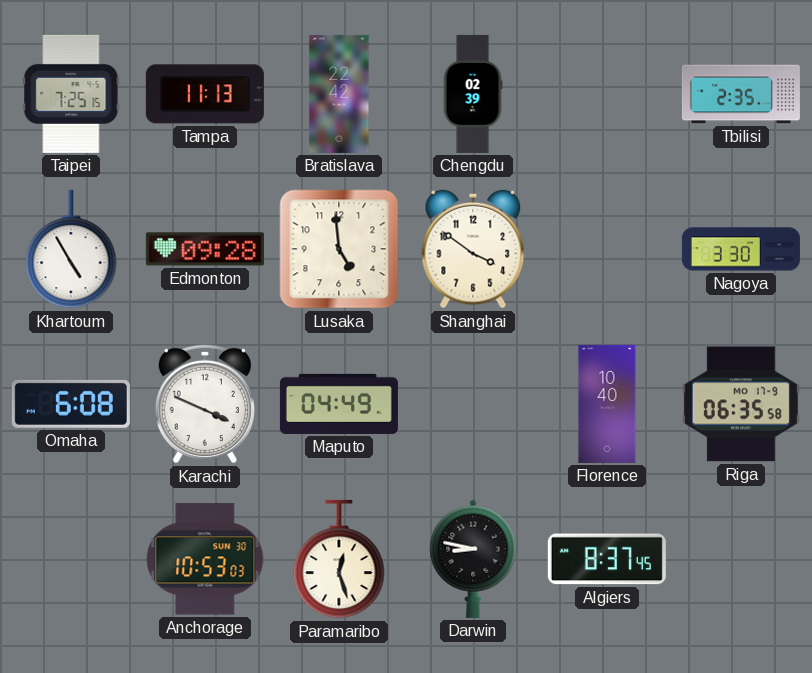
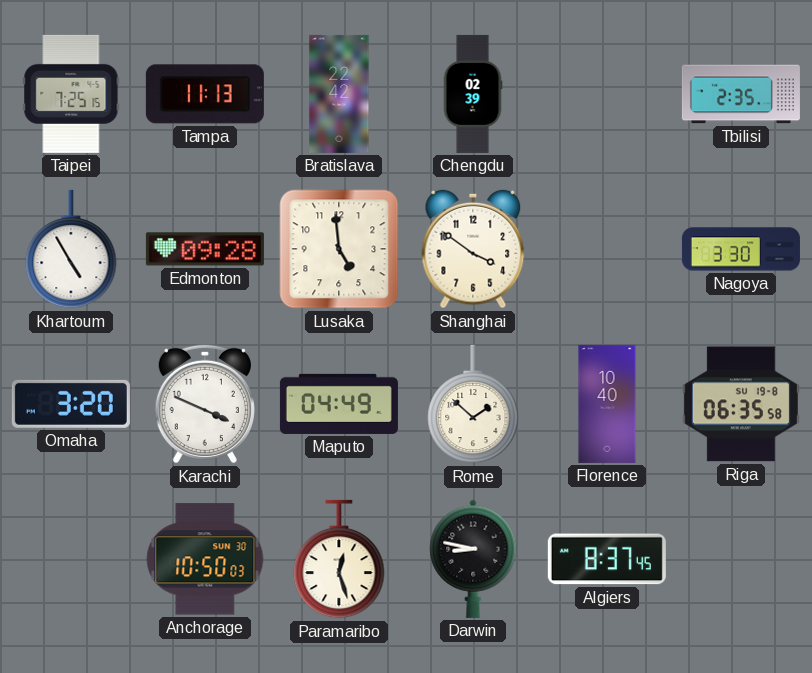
Omaha: 6:08 -> 3:20
Rome: none -> 1:52
Riga date: MO 17-9 -> SU 19-8
Anchorage: 10:53 -> 10:50
